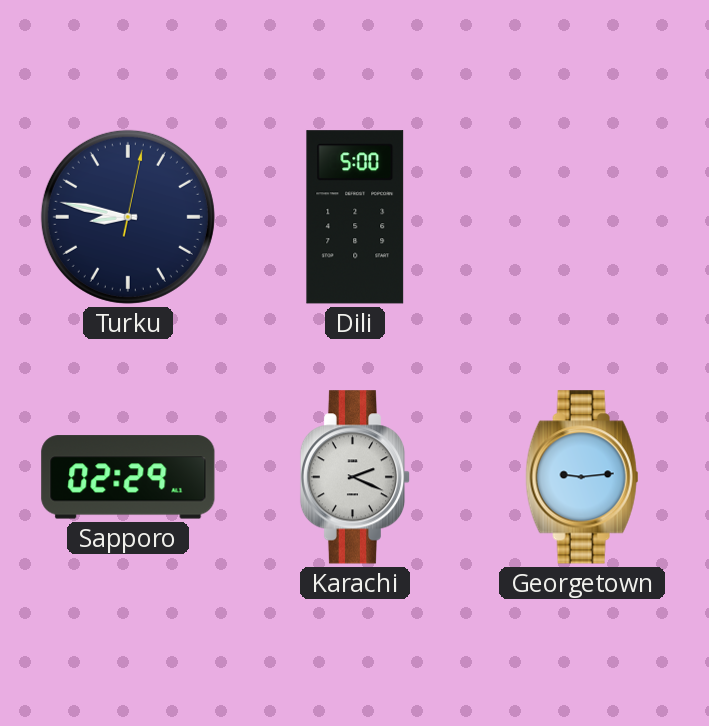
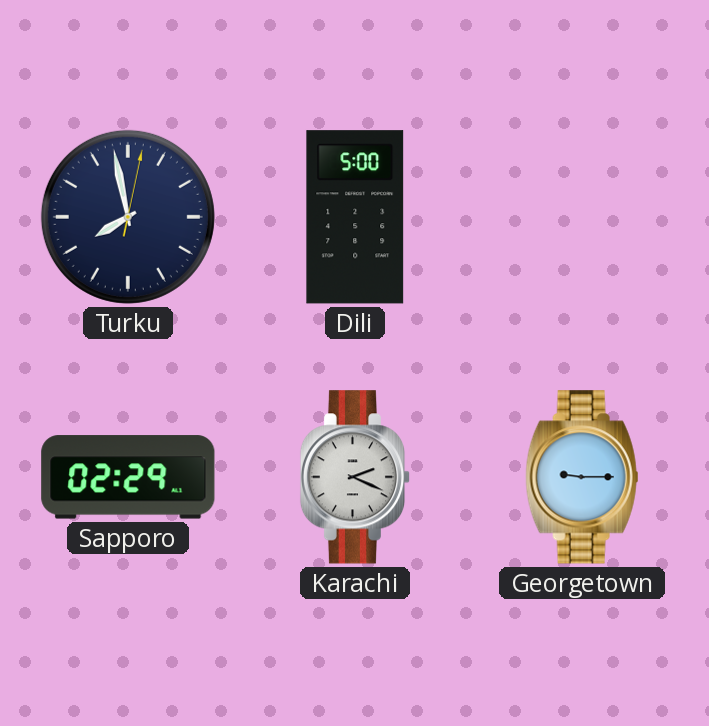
Turku: 8:47 -> 7:58
Georgetown: 9:14 -> 9:15
